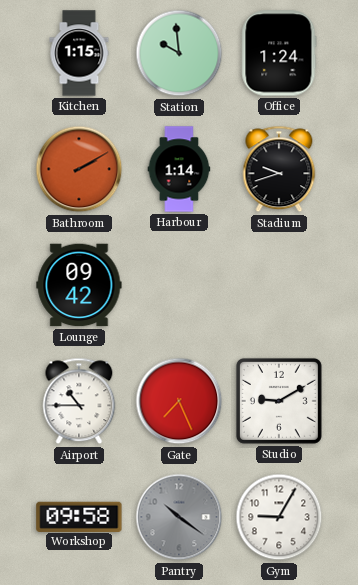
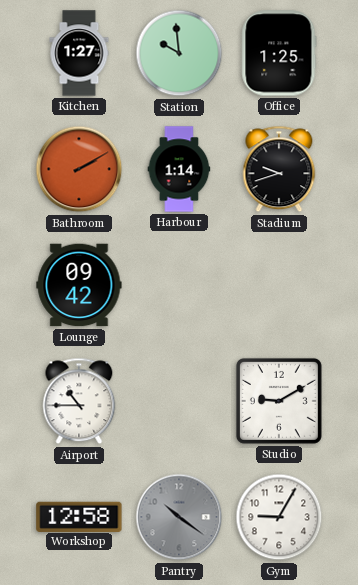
Kitchen: 1:15 -> 1:27
Office: 1:24 -> 1:25
Gate: 7:26 -> none
Workshop: 09:58 -> 12:58
